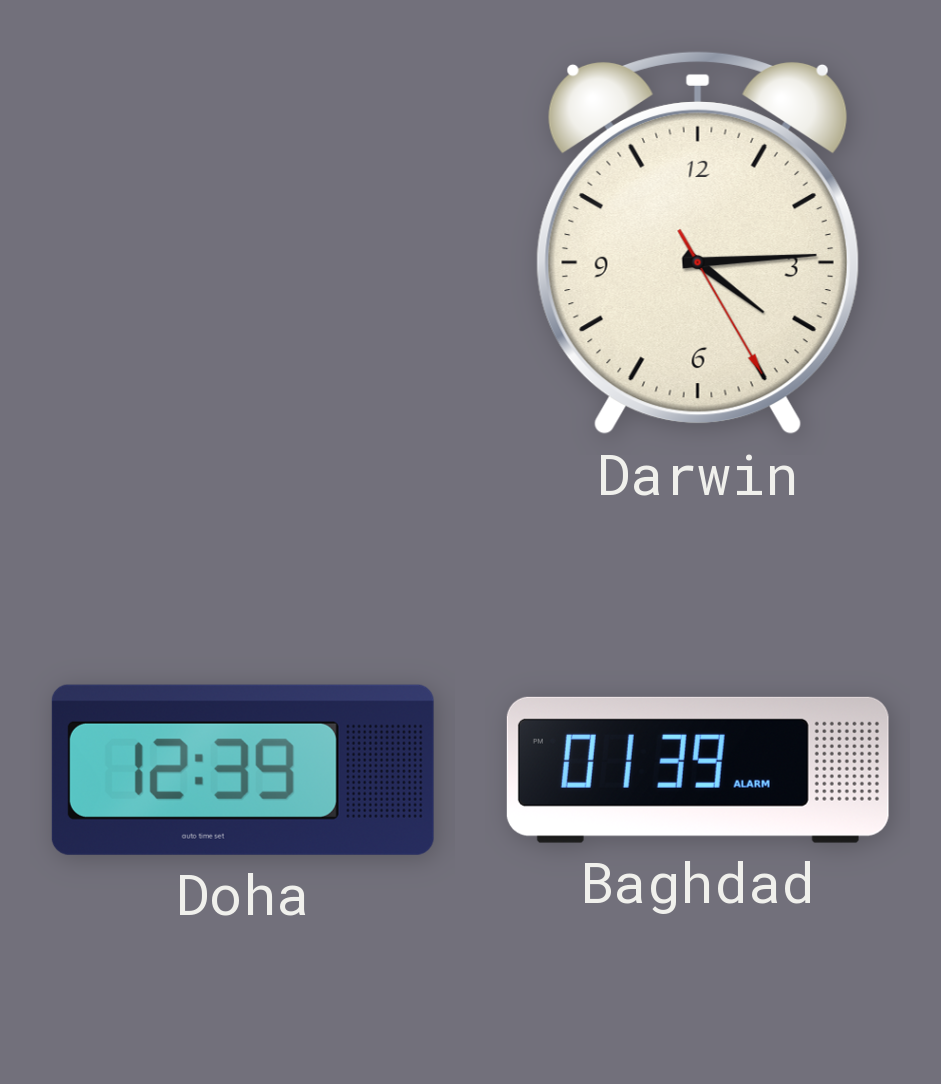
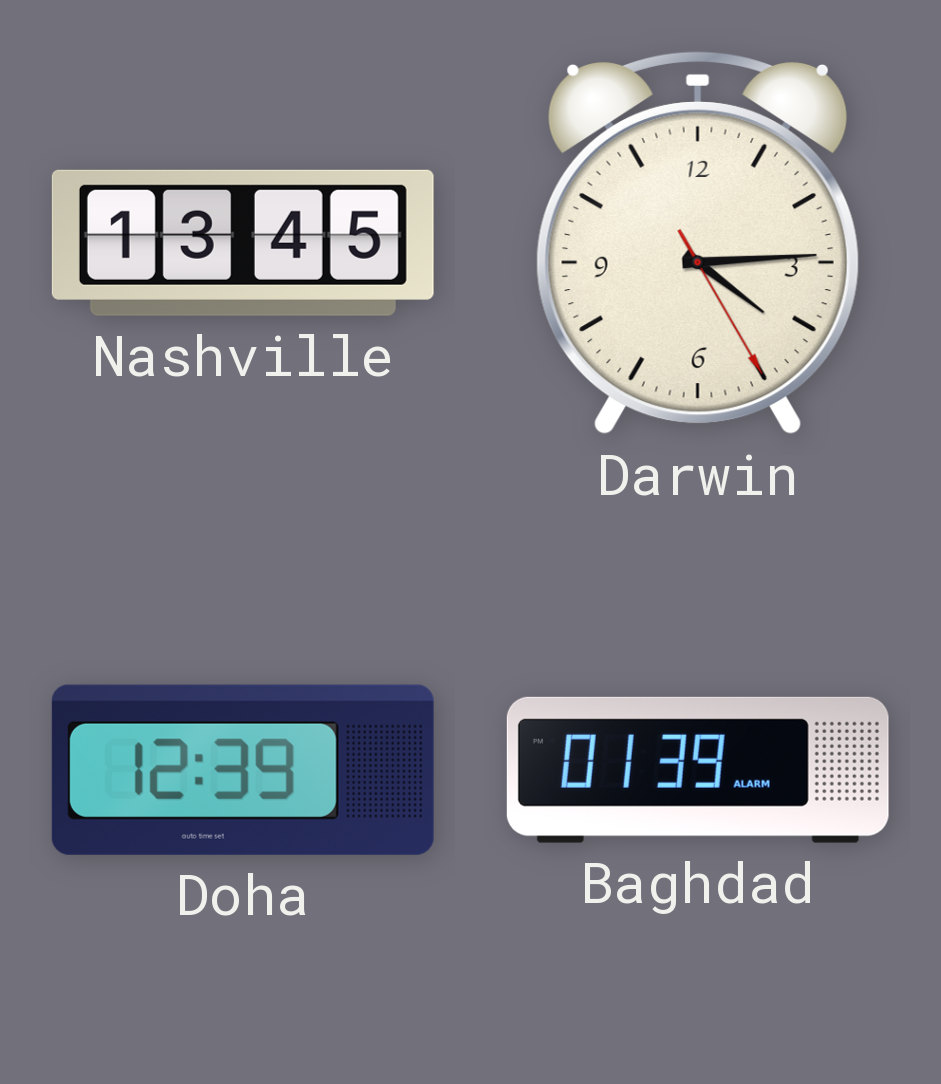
Nashville: none -> 13:45
